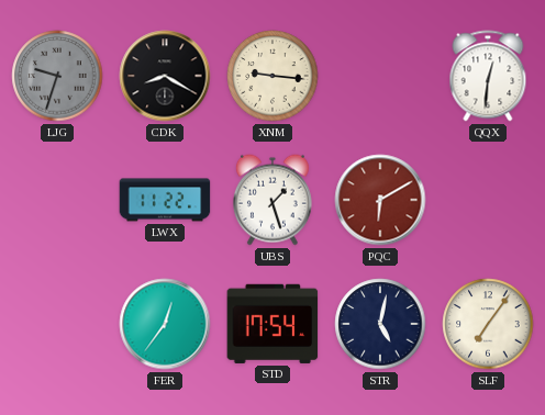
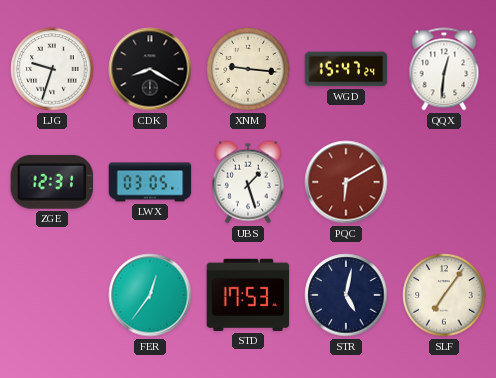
LJG dial: grey -> white
WGD: none -> 15:47
ZGE: none -> 12:31
LWX: 11:22 -> 03:05
STD: 17:54 -> 17:53
